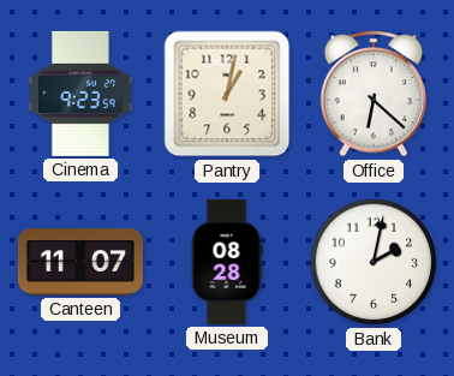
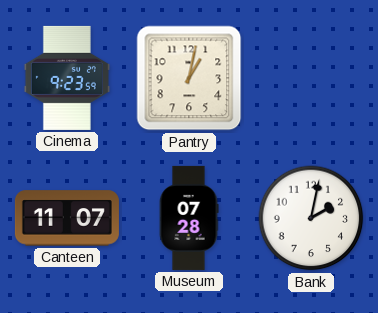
Office: 6:22 -> none
Museum: 08:28 -> 07:28
